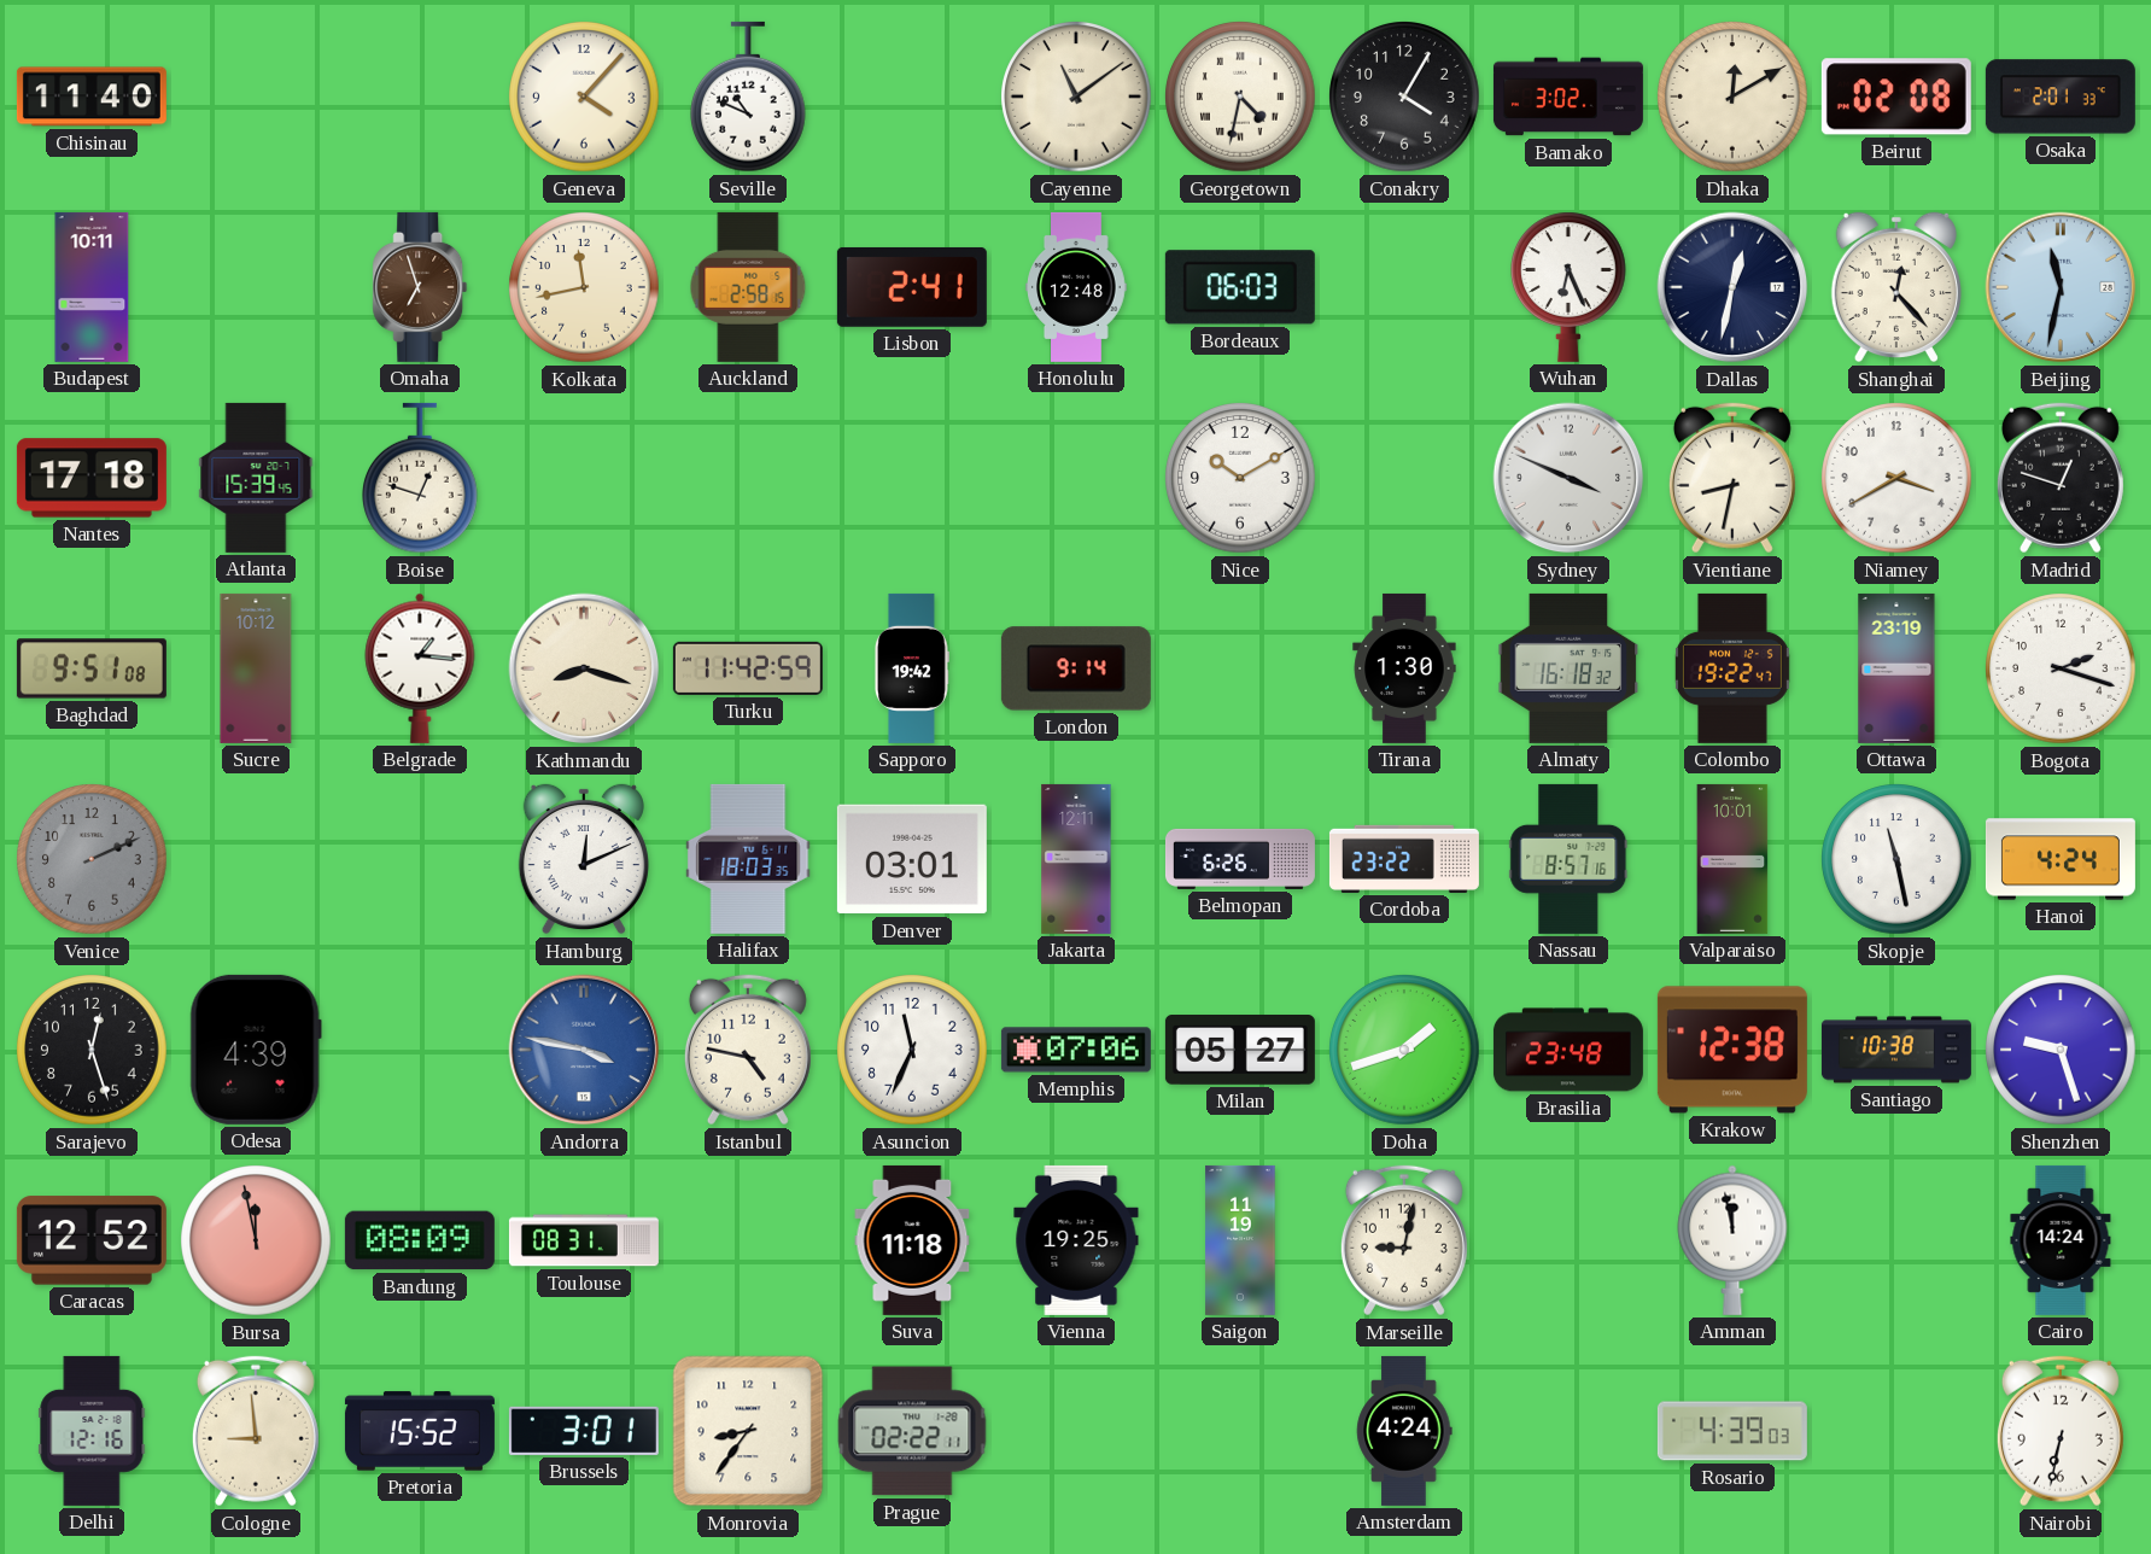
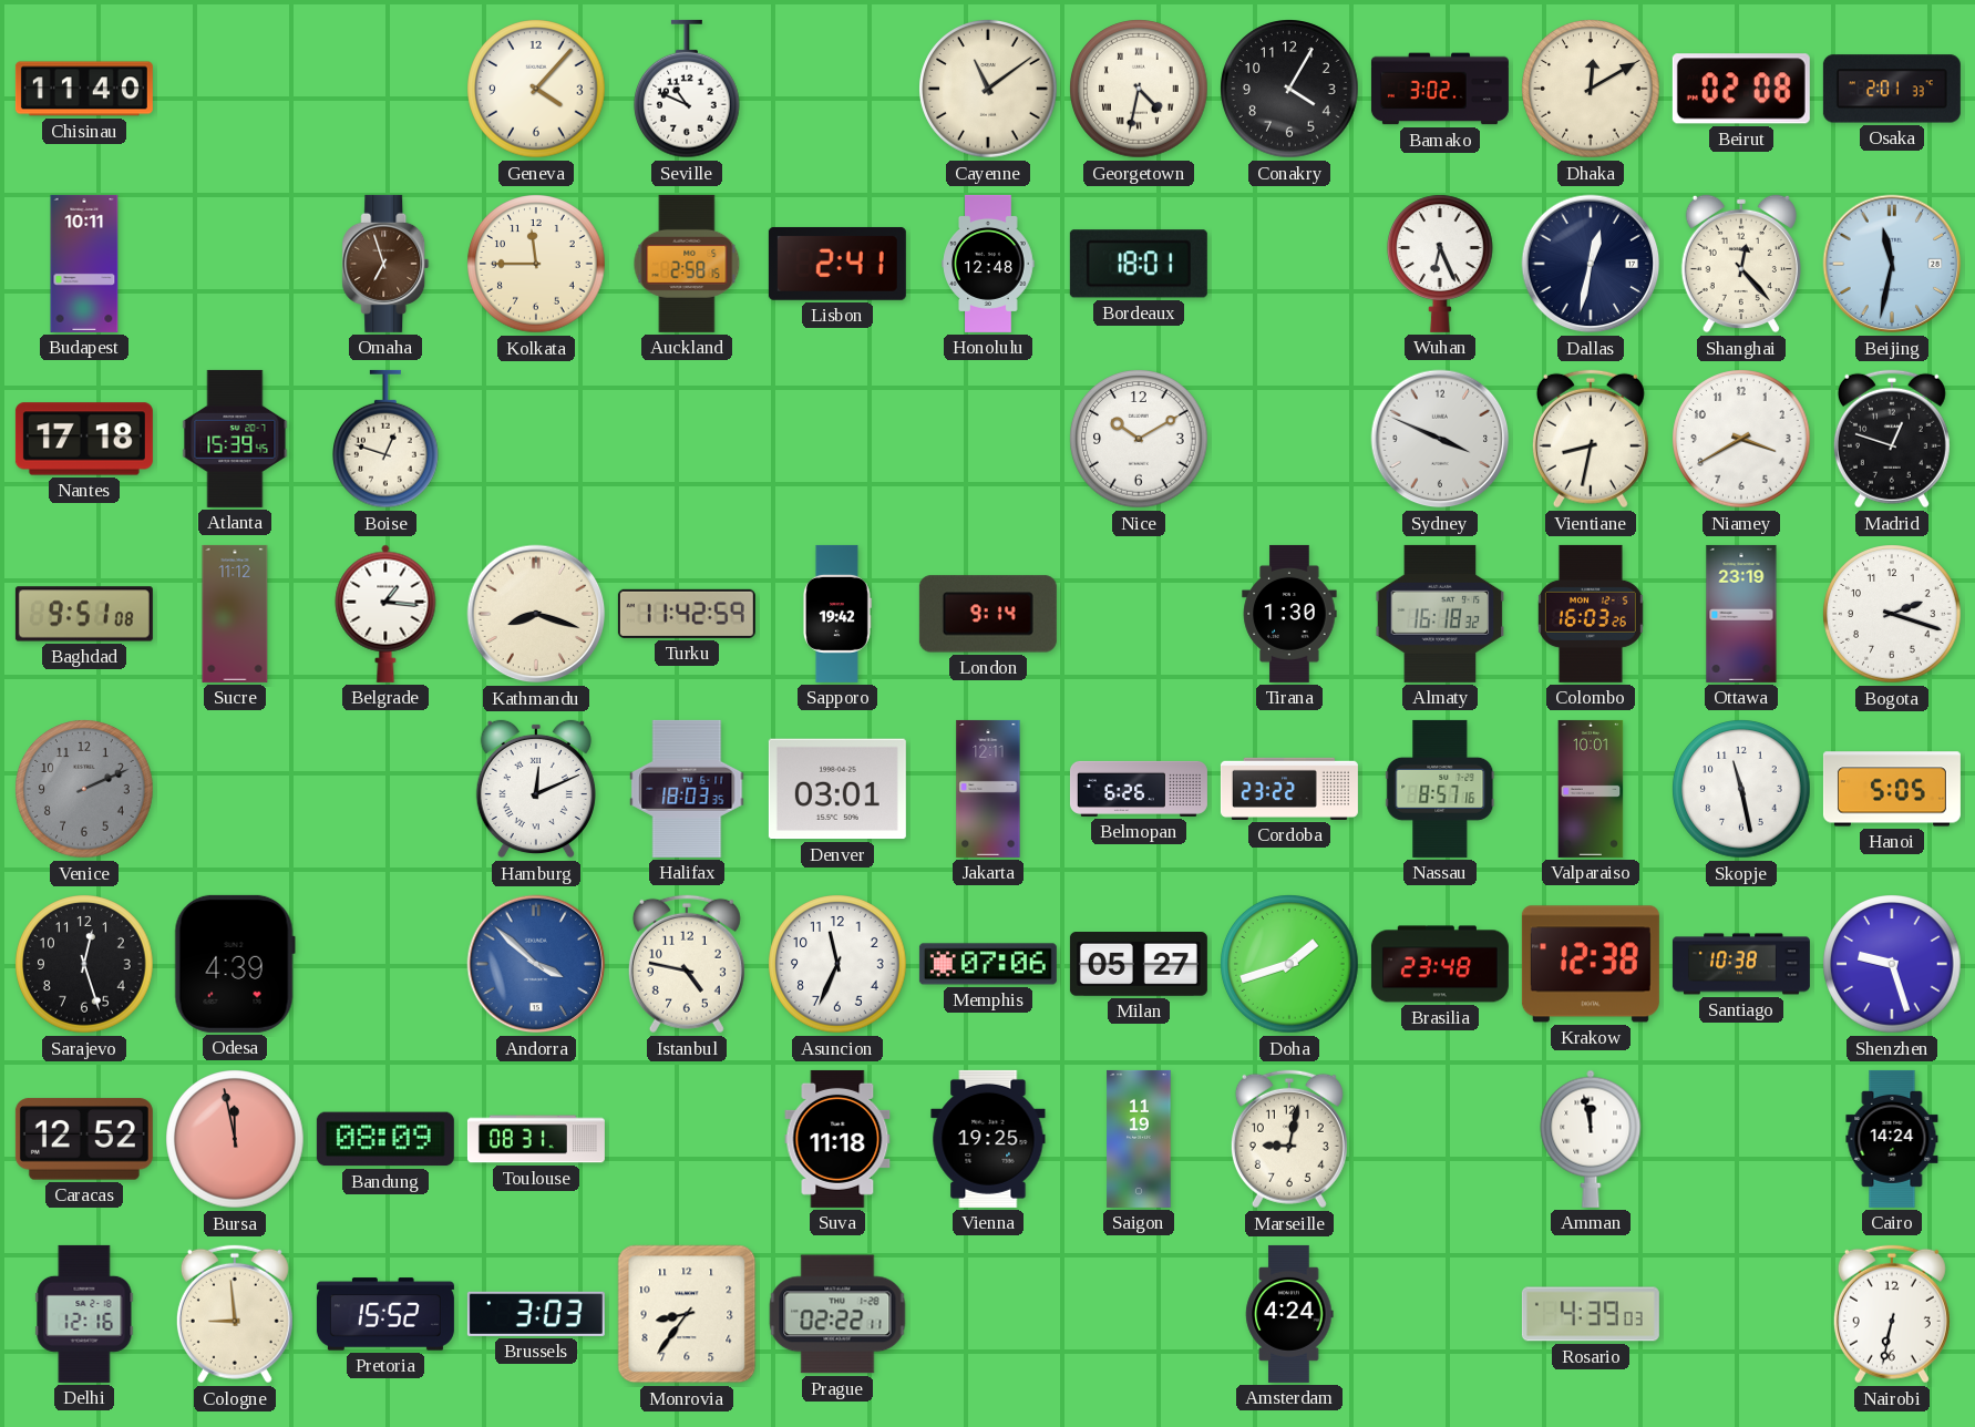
Kolkata: 11:43 -> 11:45
Bordeaux: 06:03 -> 18:01
Sucre: 10:12 -> 11:12
Colombo: 19:22 -> 16:03
Hanoi: 4:24 -> 5:05
Andorra: 3:47 -> 3:52
Brussels: 3:01 -> 3:03
